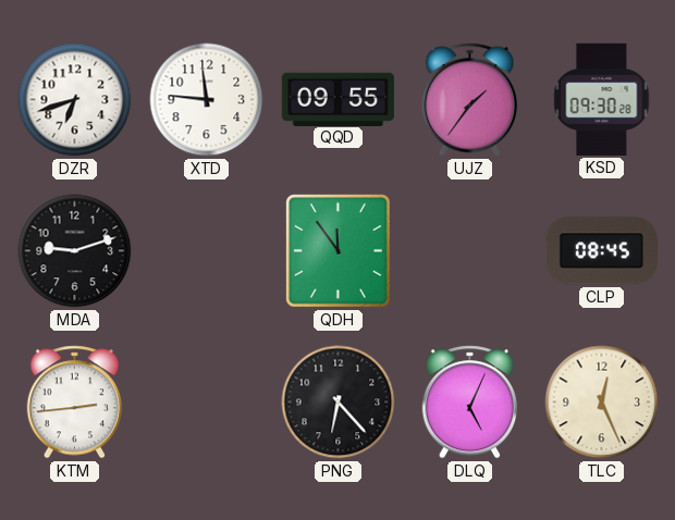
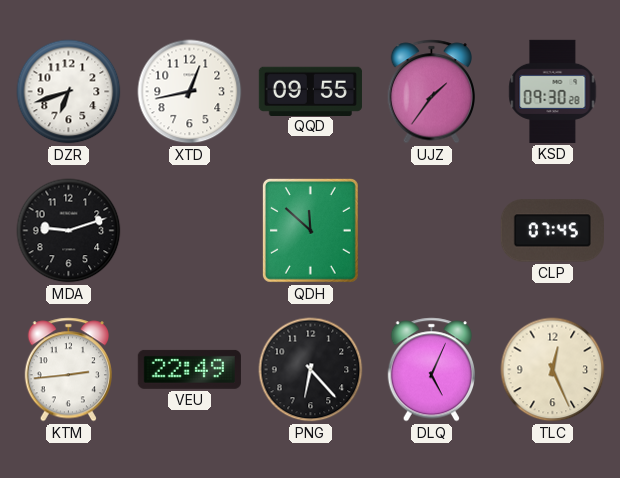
XTD: 11:46 -> 12:43
QDH: 11:54 -> 11:52
CLP: 08:45 -> 07:45
VEU: none -> 22:49
